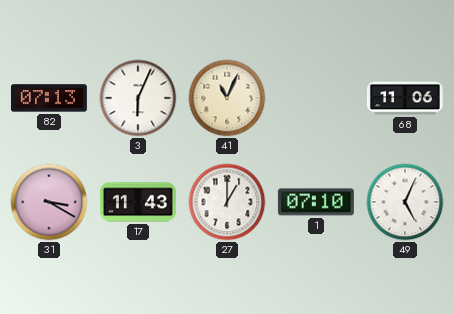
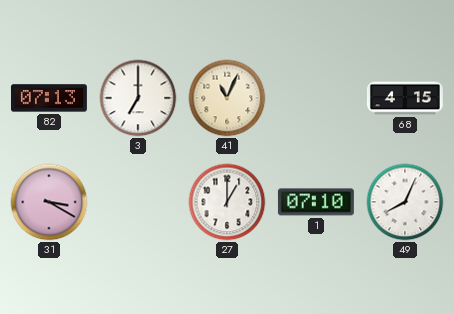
3: 6:04 -> 7:00
68: 11:06 -> 4:15
17: 11:43 -> none
49: 5:04 -> 8:04
